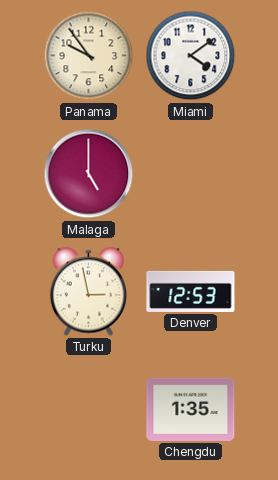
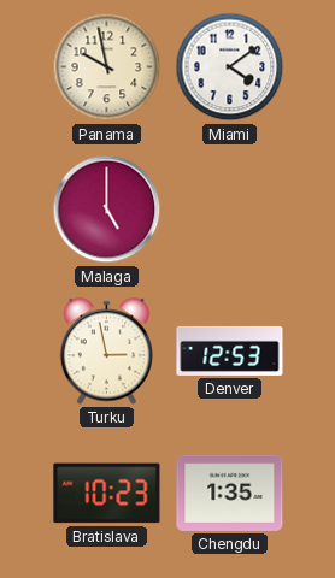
Panama: 9:54 -> 9:58
Bratislava: none -> 10:23
